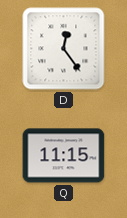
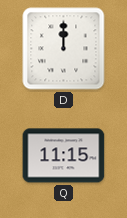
D: 12:24 -> 12:00
